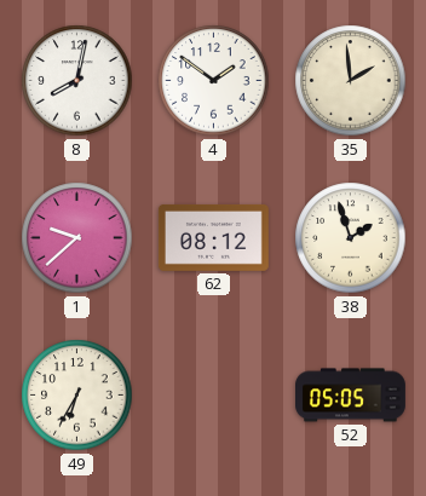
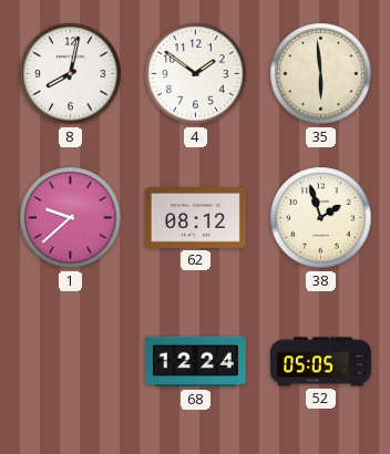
35: 1:59 -> 5:59
49: 6:35 -> none
68: none -> 12:24
